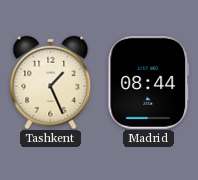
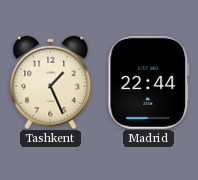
Madrid: 08:44 -> 22:44
